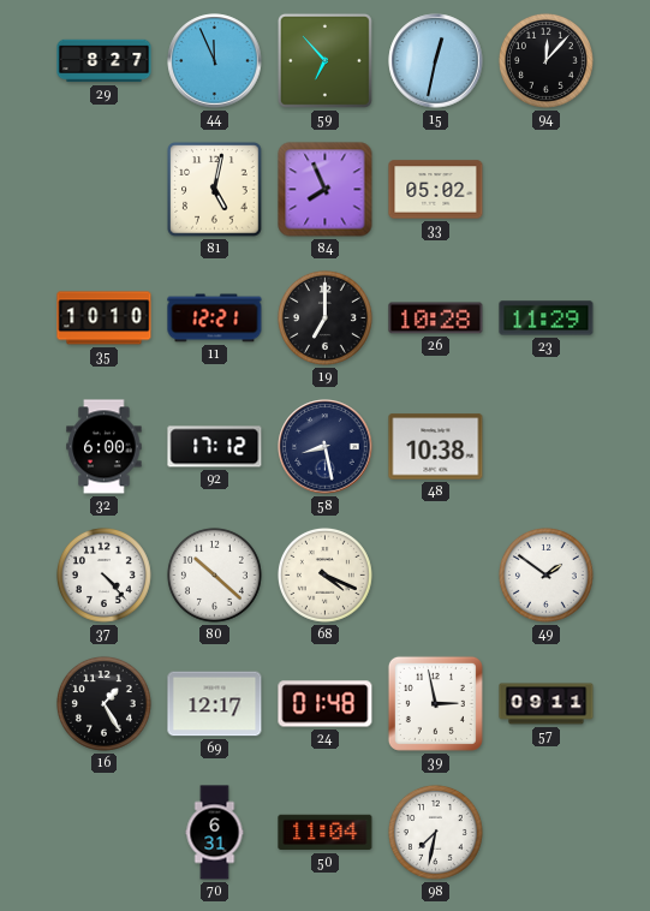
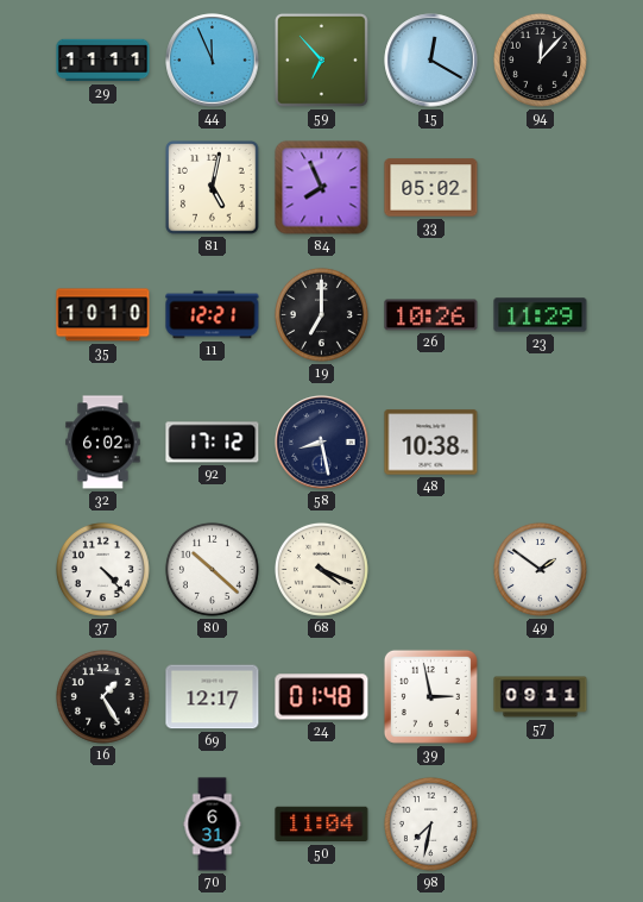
29: 8:27 -> 11:11
15: 12:32 -> 12:20
26: 10:28 -> 10:26
32: 6:00 -> 6:02
